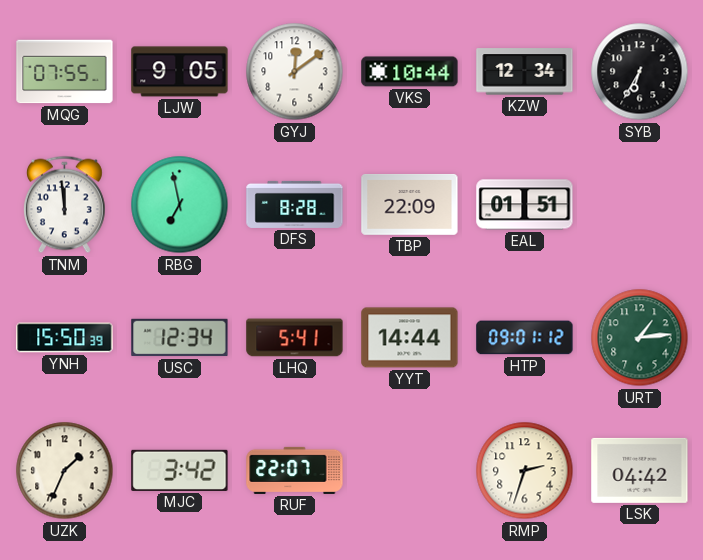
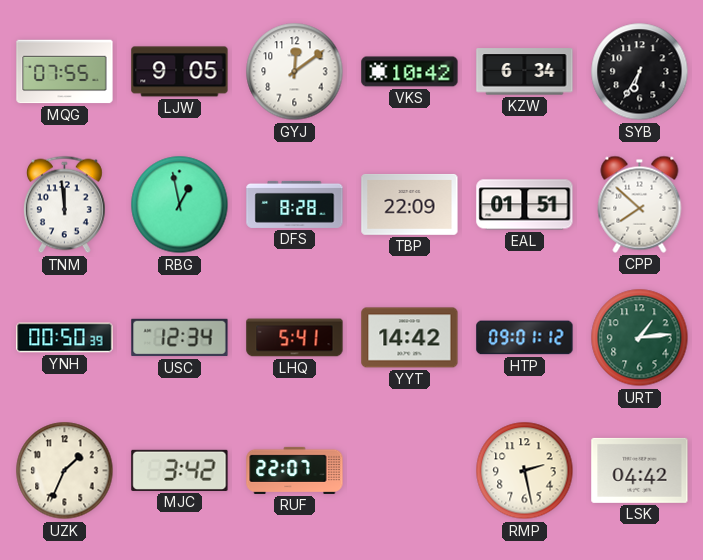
VKS: 10:44 -> 10:42
KZW: 12:34 -> 6:34
RBG: 6:58 -> 12:58
CPP: none -> 7:52
YNH: 15:50 -> 00:50
YYT: 14:44 -> 14:42
RMP: 2:33 -> 2:28
